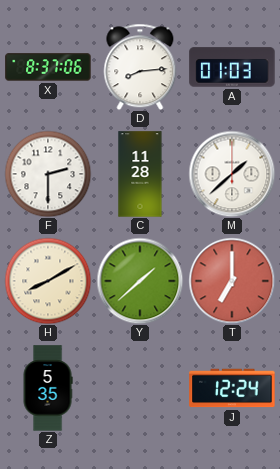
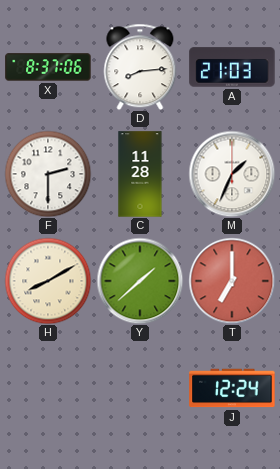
A: 01:03 -> 21:03
M: 1:38 -> 1:34
Z: 5:35 -> none
